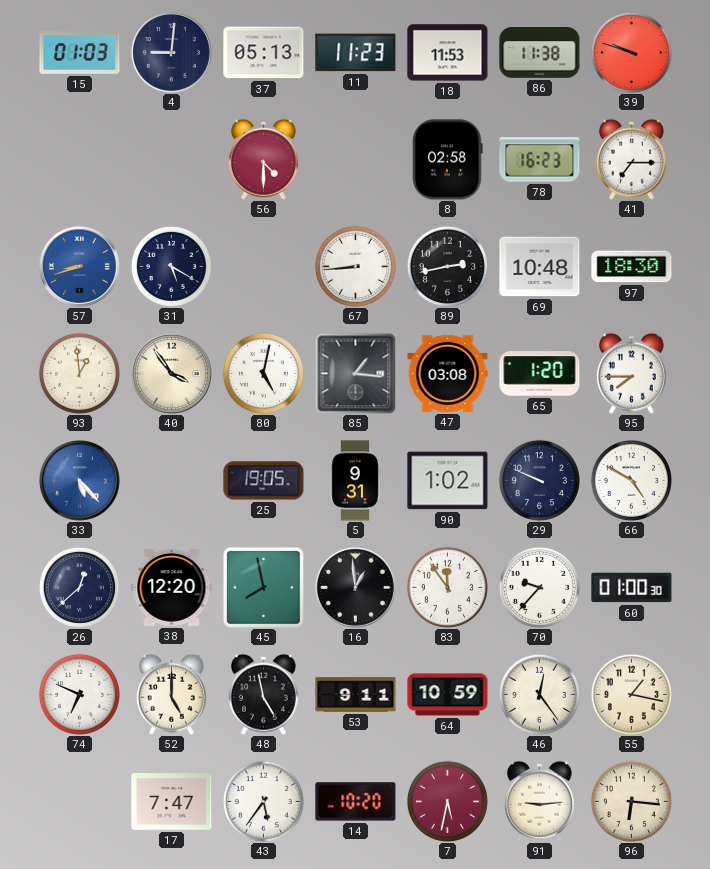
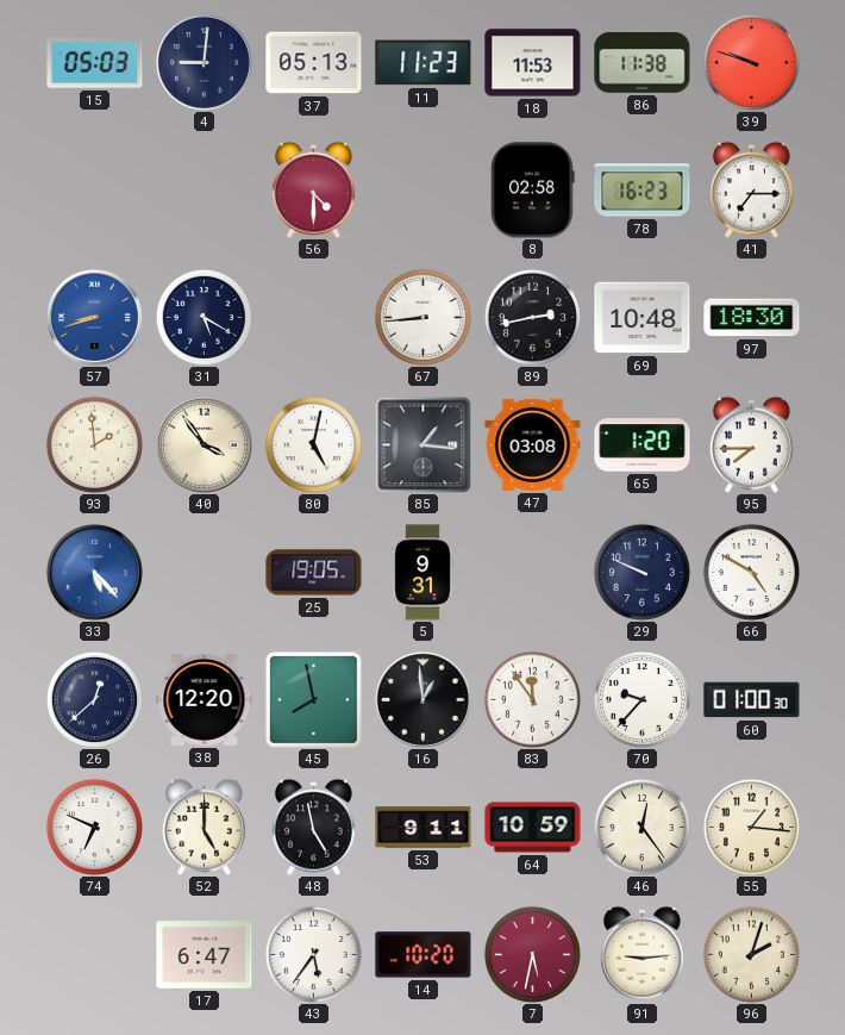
15: 01:03 -> 05:03
93: 12:59 -> 1:59
90: 1:02 -> none
55: 1:17 -> 1:16
17: 7:47 -> 6:47
96: 6:16 -> 2:03
